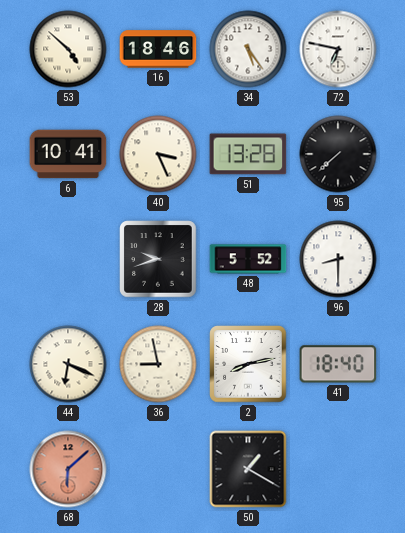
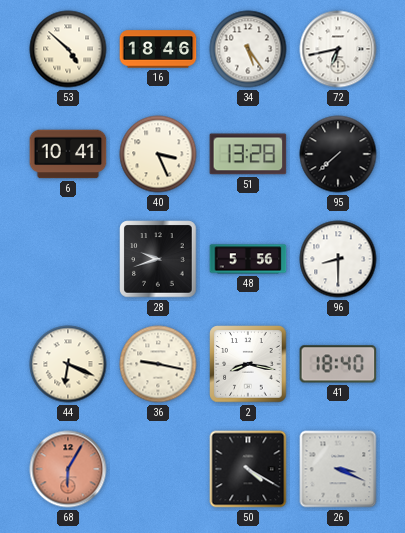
72: 6:47 -> 6:43
48: 5:52 -> 5:56
36: 8:58 -> 9:17
2: 8:13 -> 8:17
68: 6:08 -> 6:05
50: 1:20 -> 4:20
26: none -> 3:19
